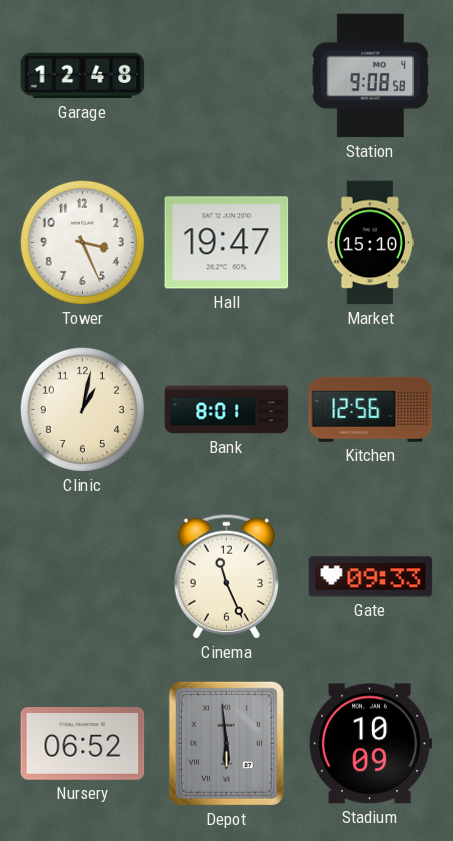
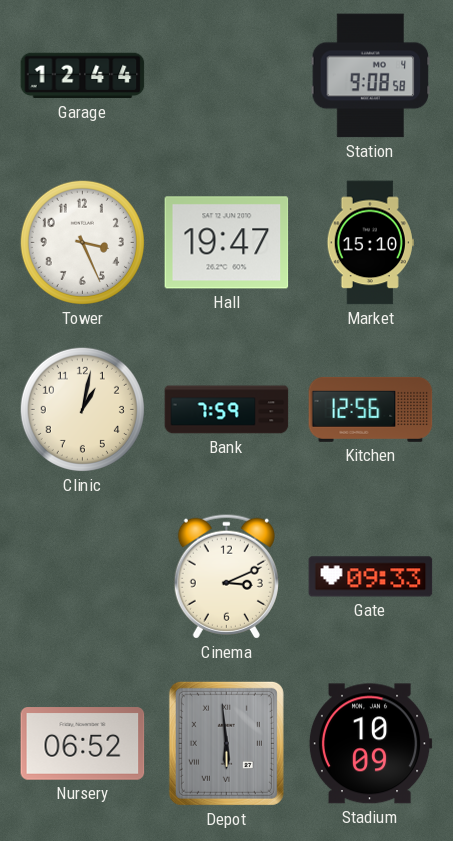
Garage: 12:48 -> 12:44
Bank: 8:01 -> 7:59
Cinema: 11:26 -> 3:11
